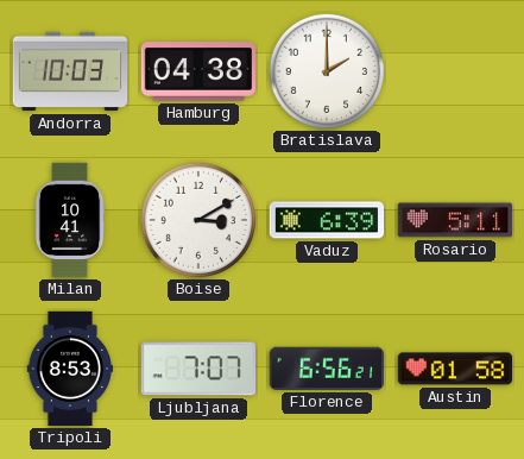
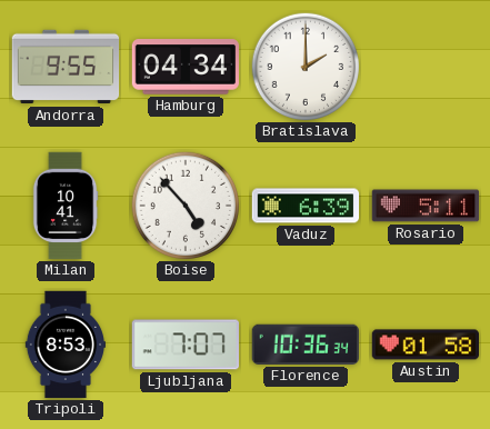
Andorra: 10:03 -> 9:55
Hamburg: 04:38 -> 04:34
Boise: 3:10 -> 4:53
Florence: 6:56 -> 10:36
